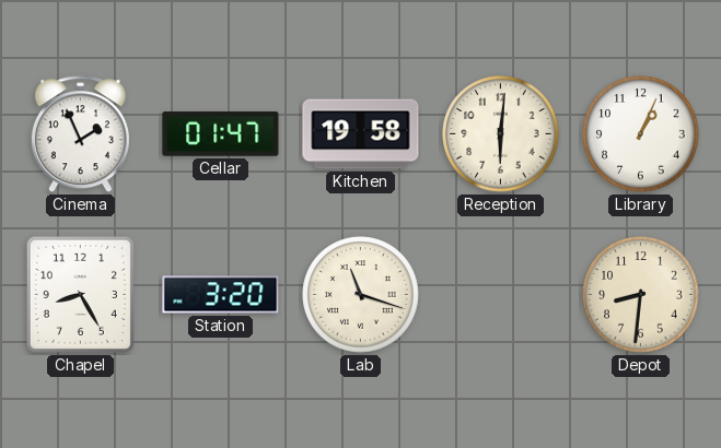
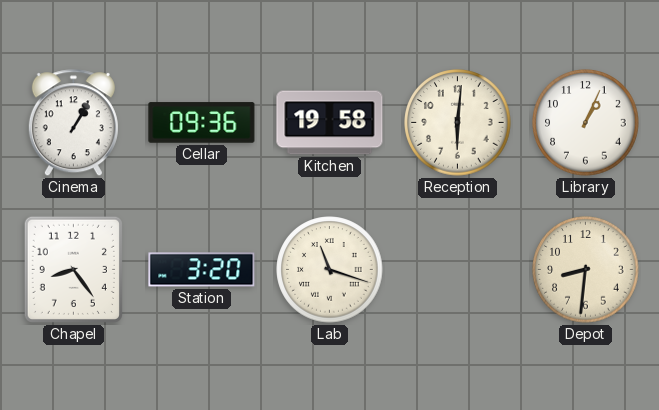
Cinema: 1:56 -> 1:05
Cellar: 01:47 -> 09:36
Chapel: 8:25 -> 8:24
